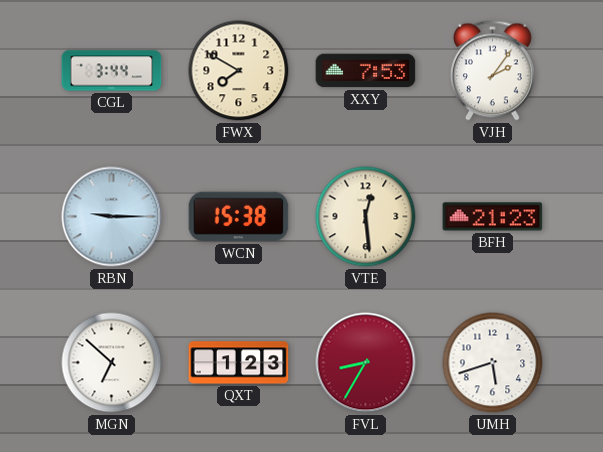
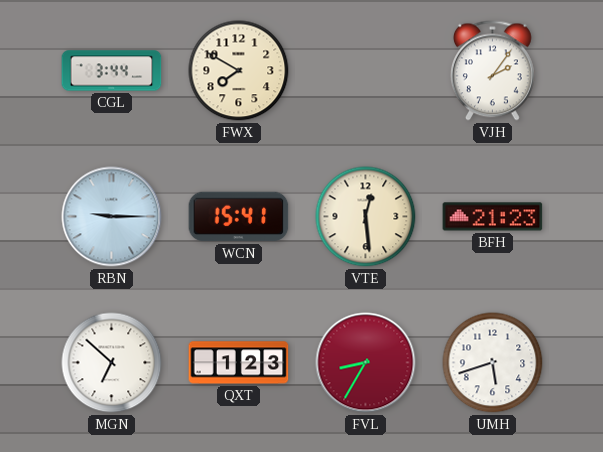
XXY: 7:53 -> none
WCN: 15:38 -> 15:41
